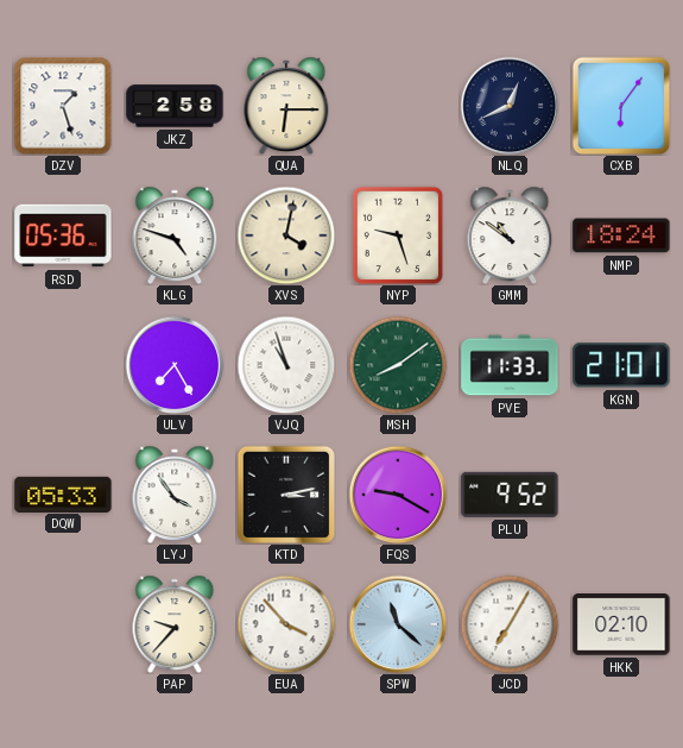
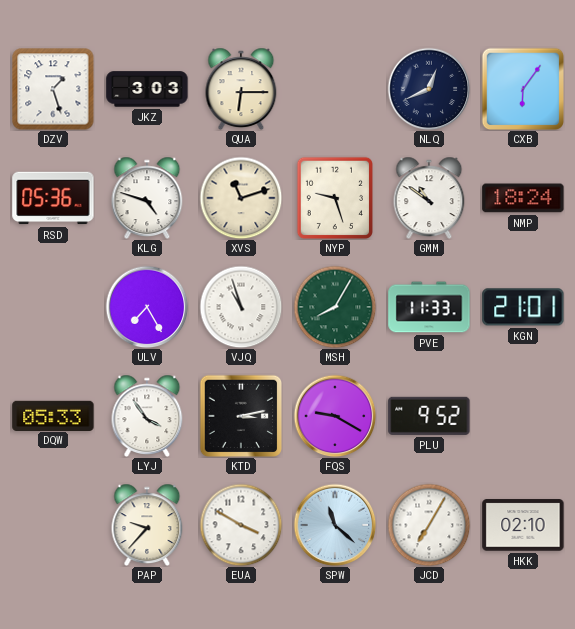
JKZ: 2:58 -> 3:03
XVS: 4:02 -> 11:12
MSH: 8:09 -> 8:05
EUA: 3:53 -> 3:50
